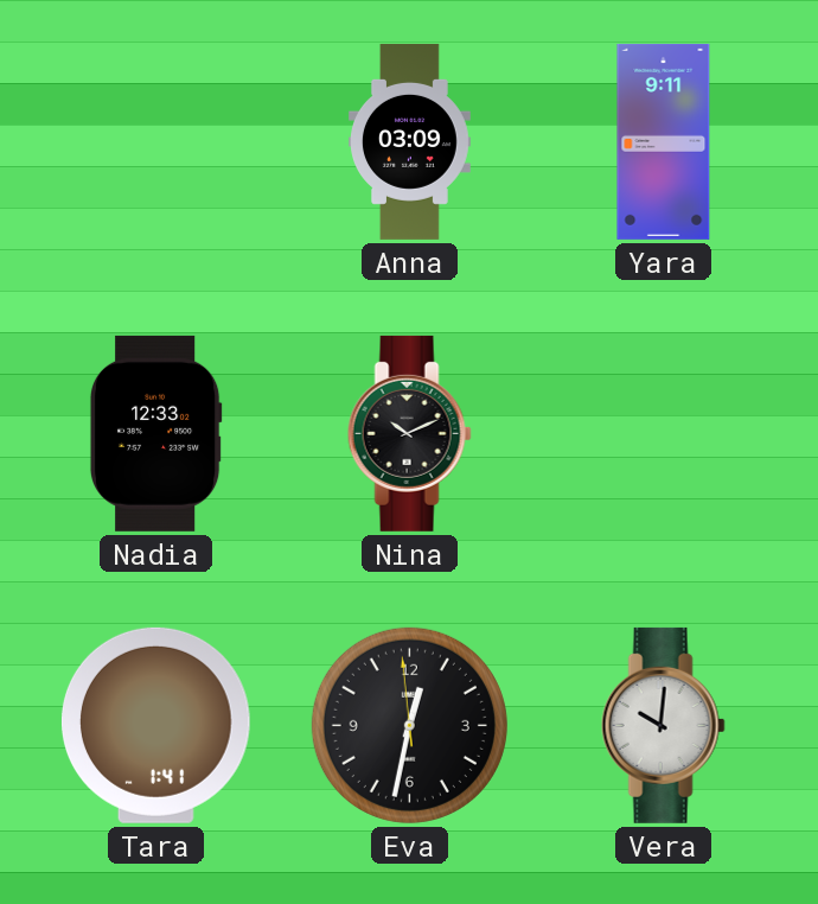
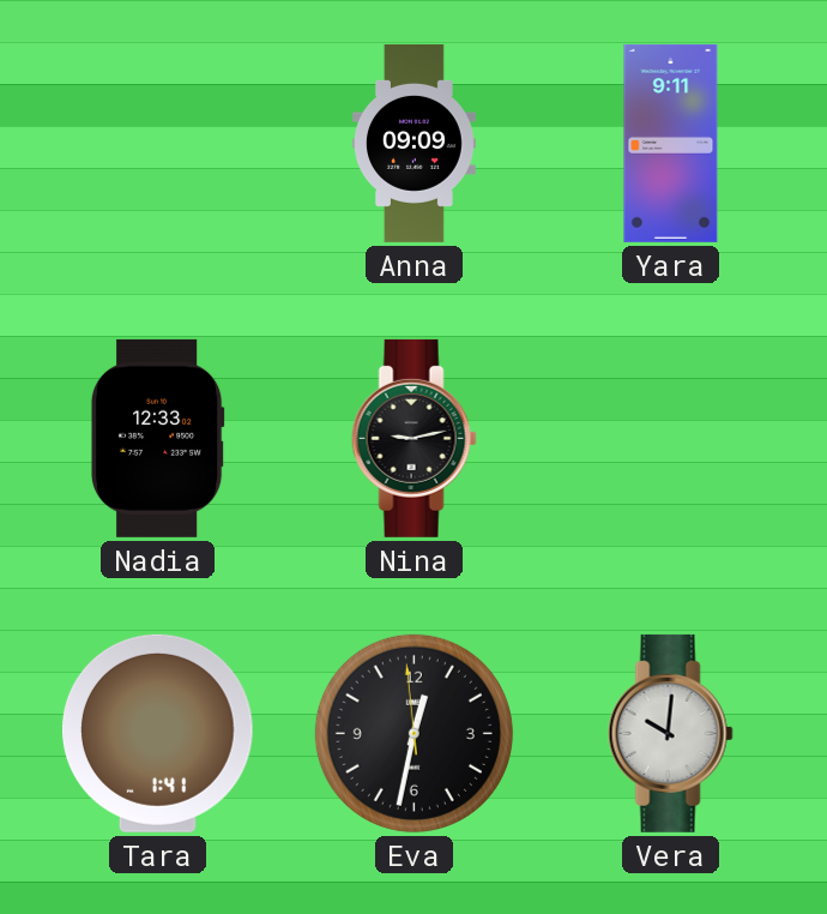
Anna: 03:09 -> 09:09
Nina: 10:11 -> 9:13
